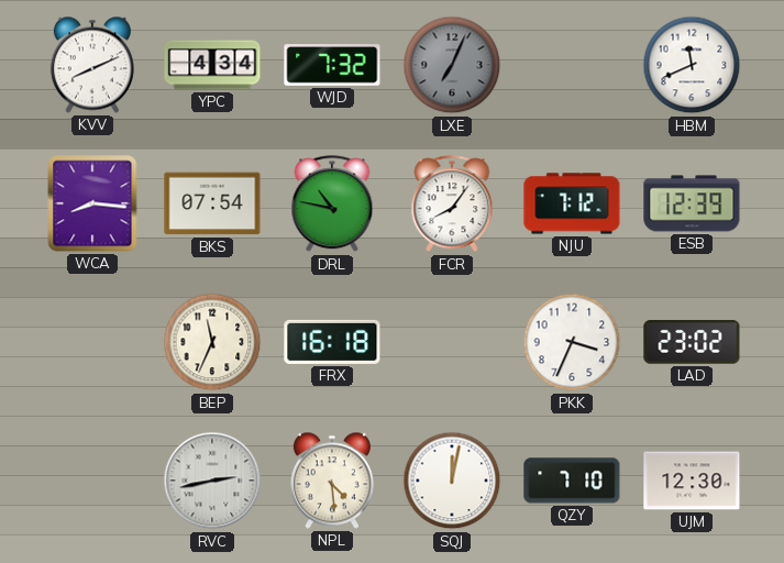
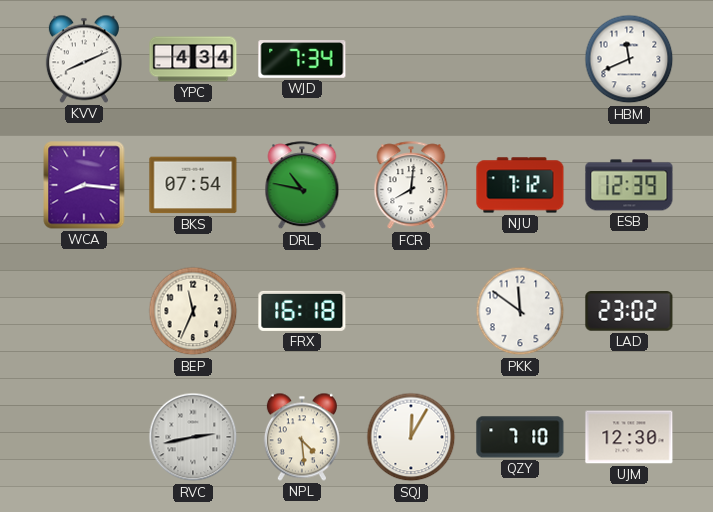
WJD: 7:32 -> 7:34
LXE: 7:04 -> none
FCR: 8:06 -> 8:01
PKK: 3:34 -> 11:51
SQJ: 12:02 -> 12:05
